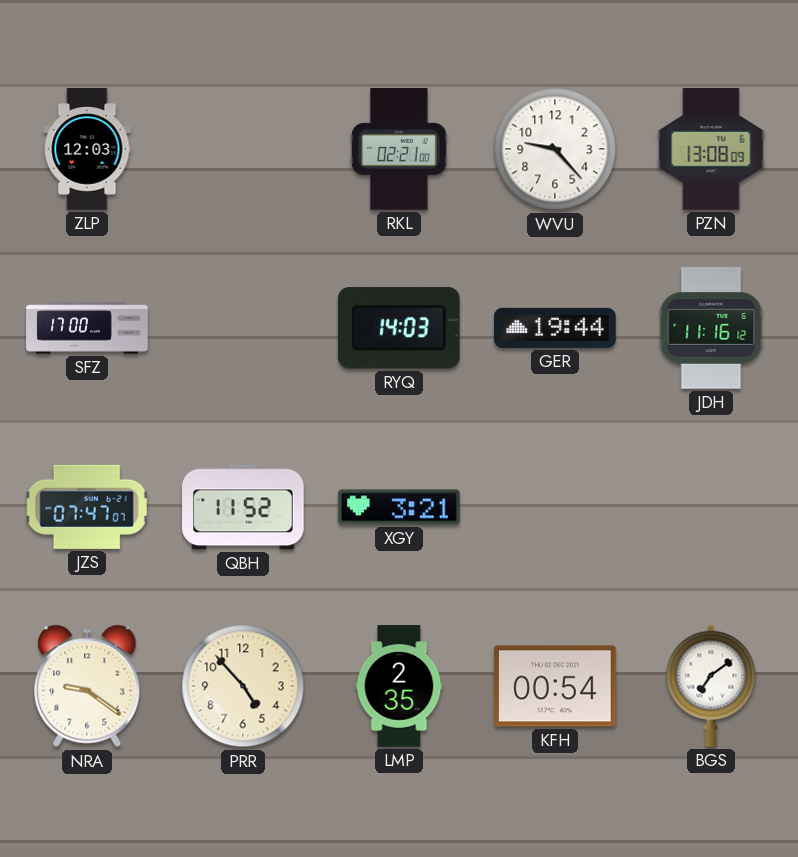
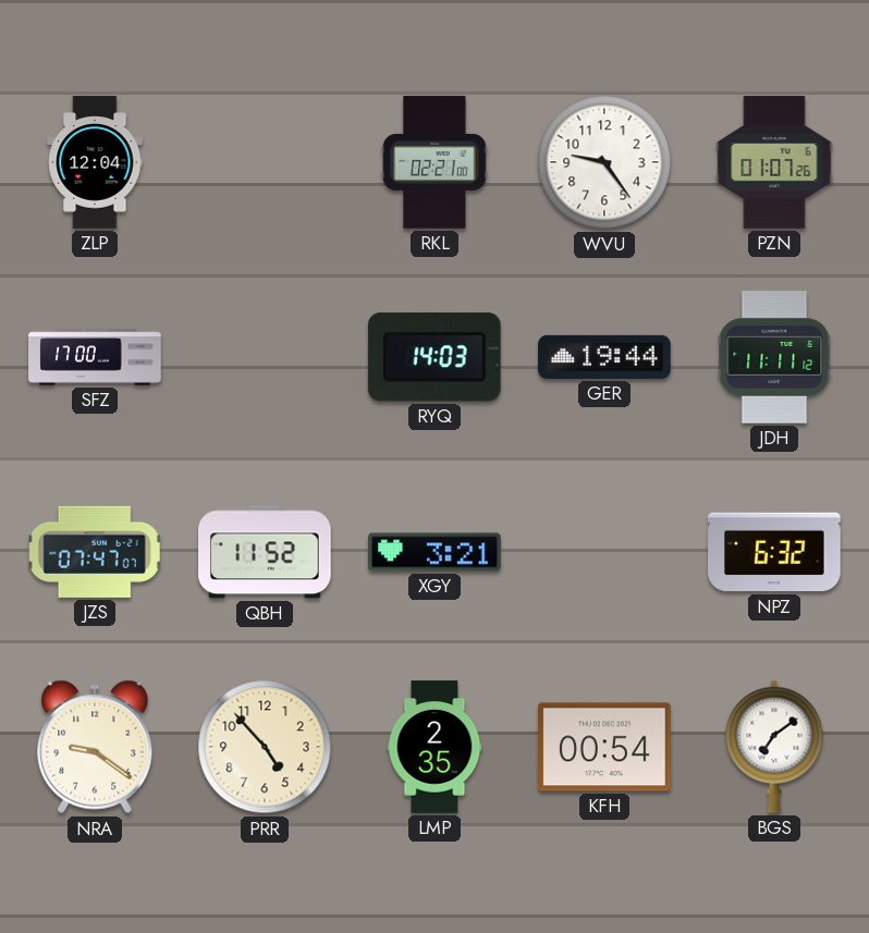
ZLP: 12:03 -> 12:04
WVU: 9:23 -> 9:24
PZN: 13:08 -> 01:07
JDH: 11:16 -> 11:11
NPZ: none -> 6:32
